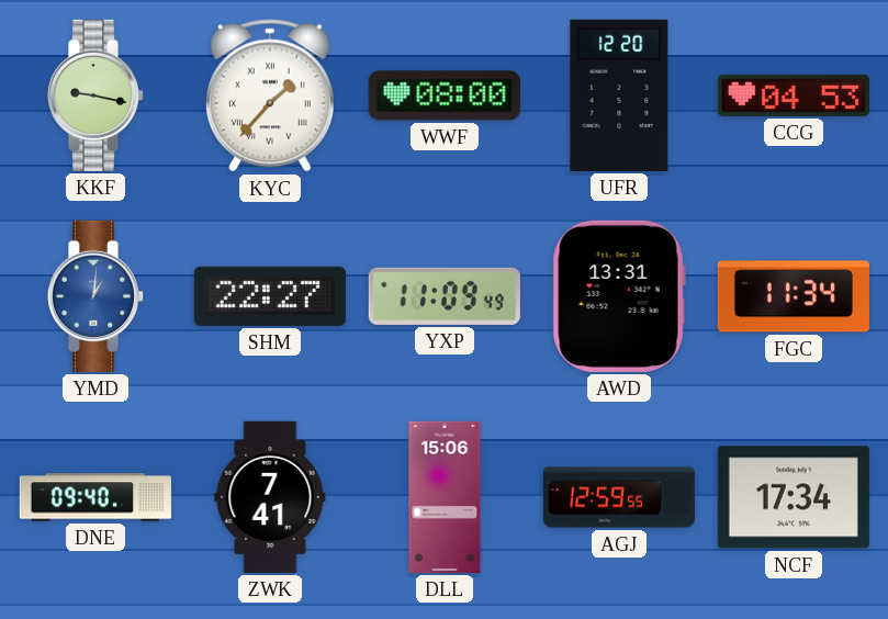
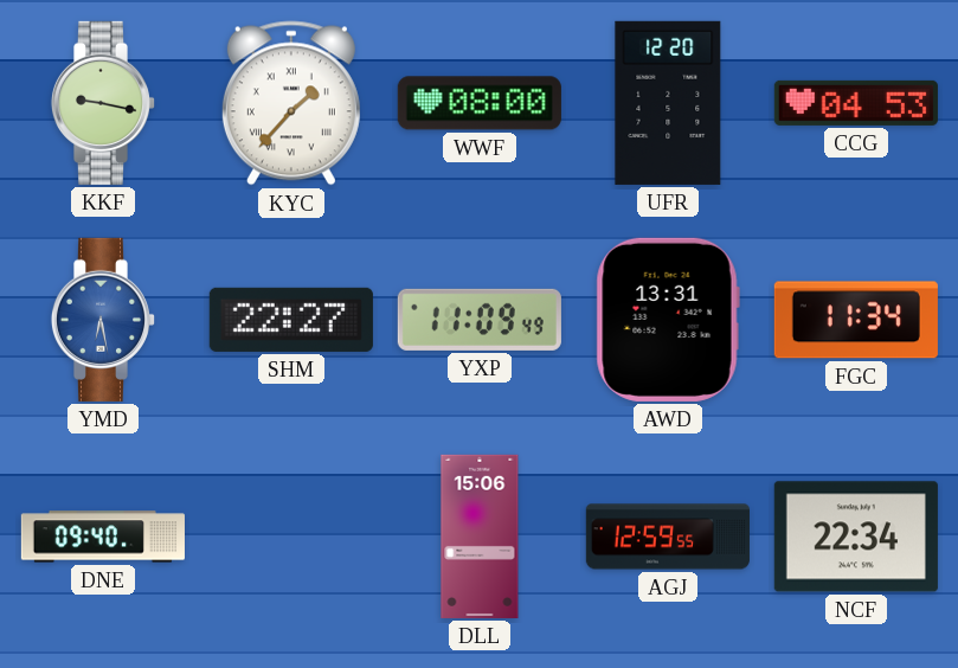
YMD: 1:01 -> 6:28
ZWK: 7:41 -> none
NCF: 17:34 -> 22:34
